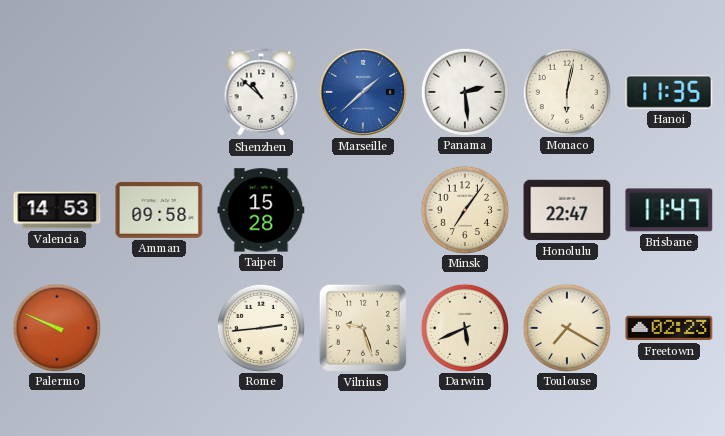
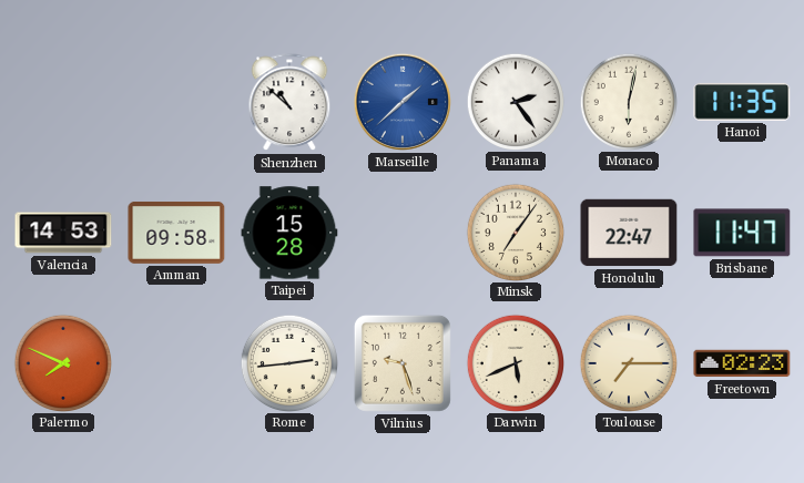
Panama: 2:29 -> 2:24
Palermo: 9:49 -> 7:49
Toulouse: 7:20 -> 7:15
